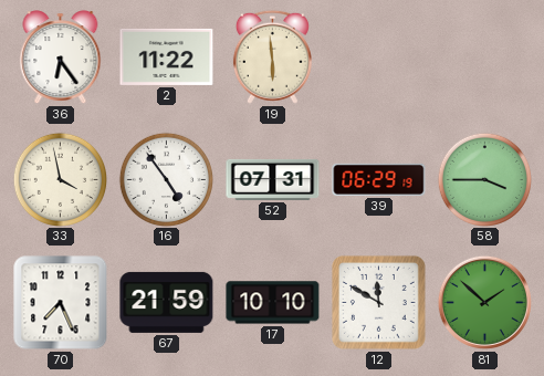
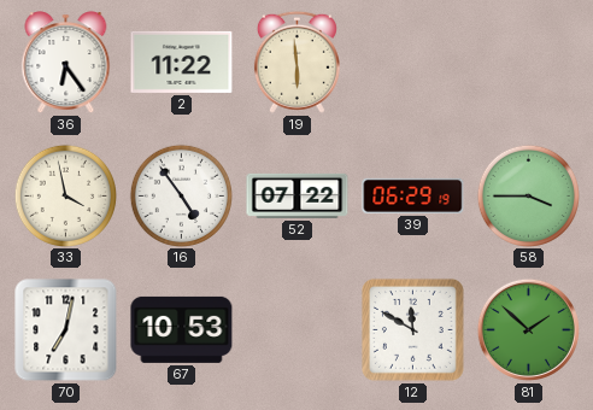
52: 07:31 -> 07:22
70: 7:26 -> 7:02
67: 21:59 -> 10:53
17: 10:10 -> none
